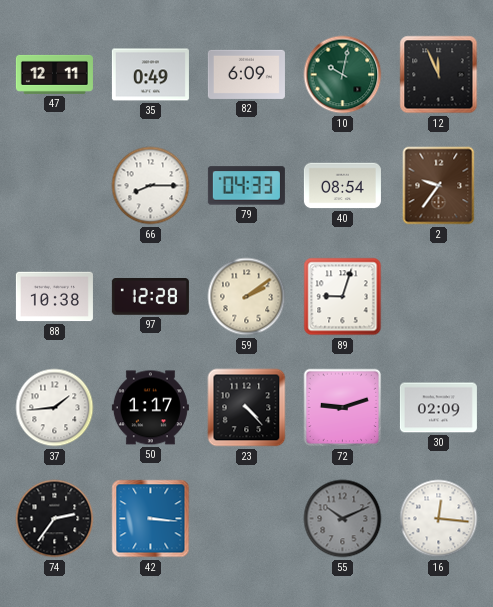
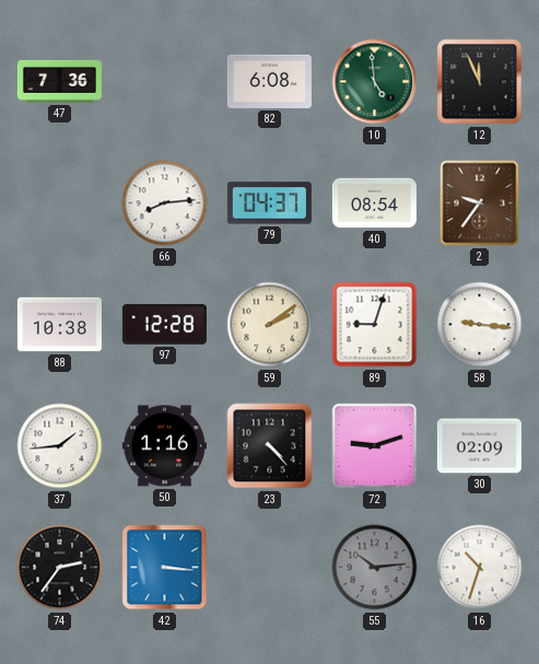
47: 12:11 -> 7:36
35: 0:49 -> none
82: 6:09 -> 6:08
10: 10:02 -> 4:59
66: 8:15 -> 8:14
79: 04:33 -> 04:37
58: none -> 9:16
50: 1:17 -> 1:16
55: 10:11 -> 10:14
16: 12:16 -> 10:33
